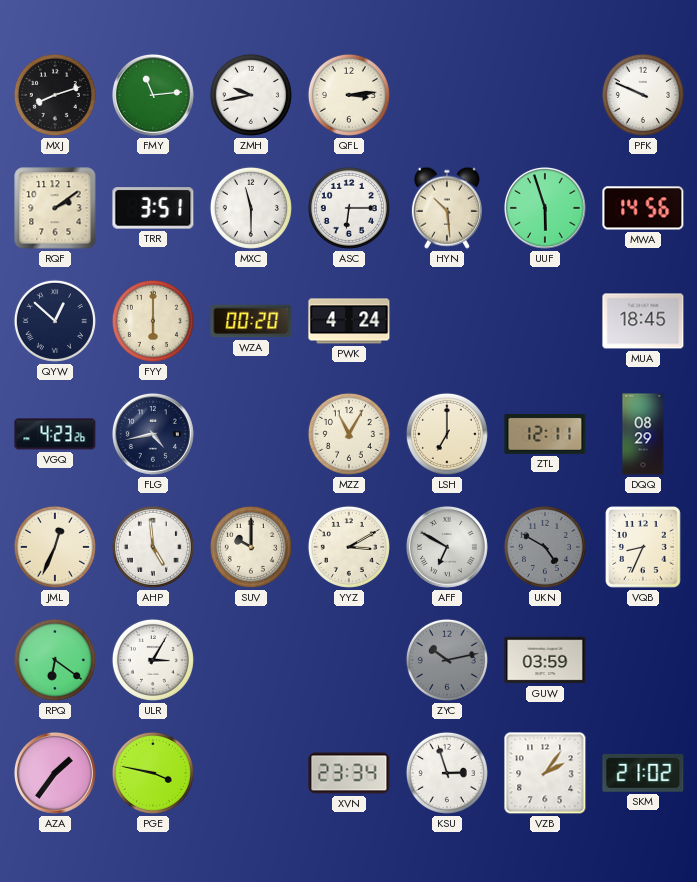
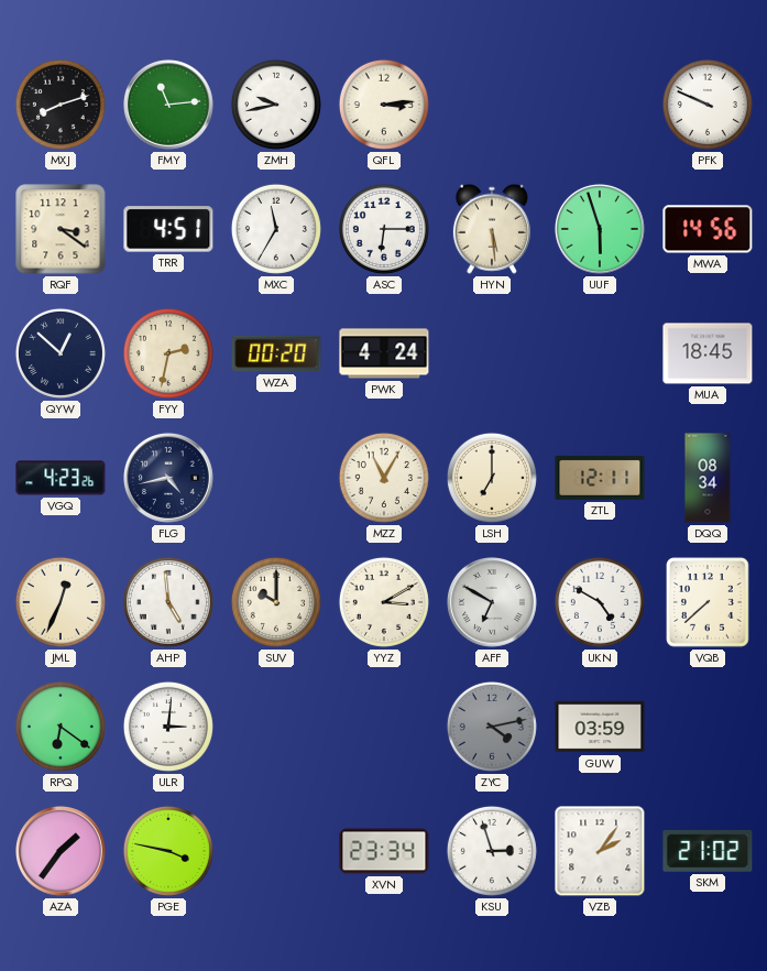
RQF: 2:09 -> 3:21
TRR: 3:51 -> 4:51
MXC: 11:30 -> 11:35
HYN: 10:29 -> 5:29
FYY: 6:00 -> 2:32
DQQ: 08:29 -> 08:34
UKN dial: grey -> white
VQB: 8:34 -> 7:38
ULR: 3:05 -> 3:01
ZYC: 10:13 -> 4:13
